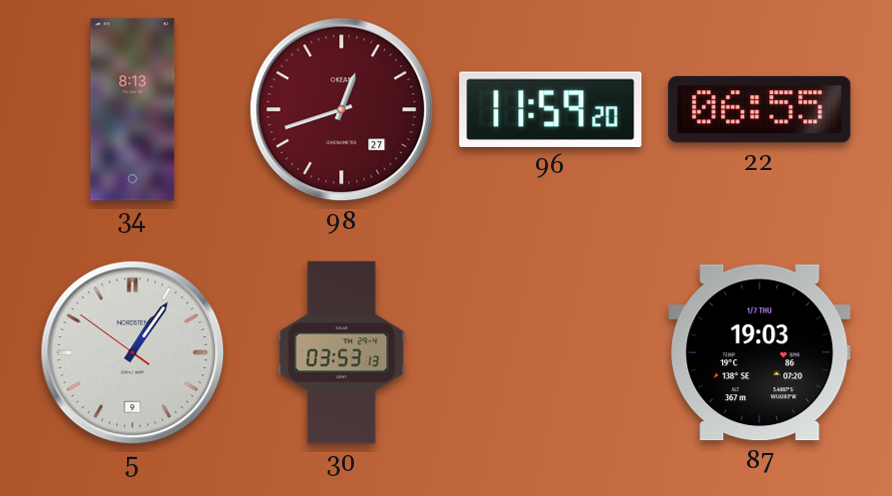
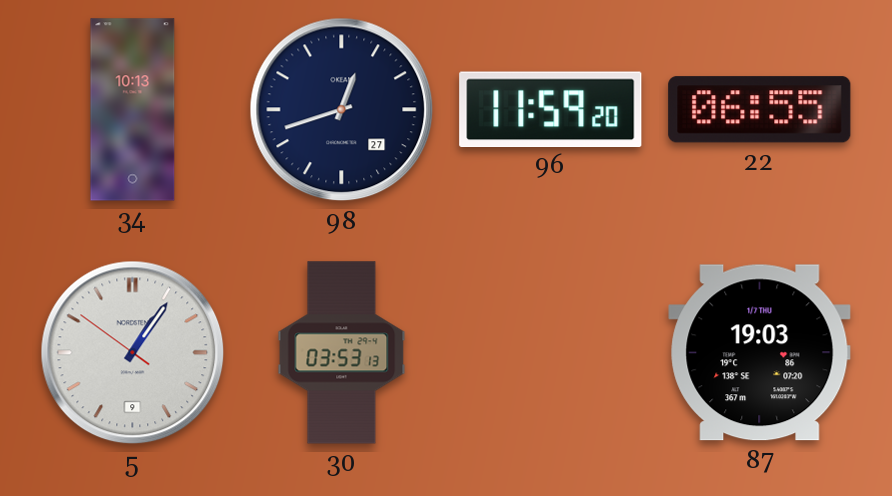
34: 8:13 -> 10:13
98 dial: burgundy -> navy
